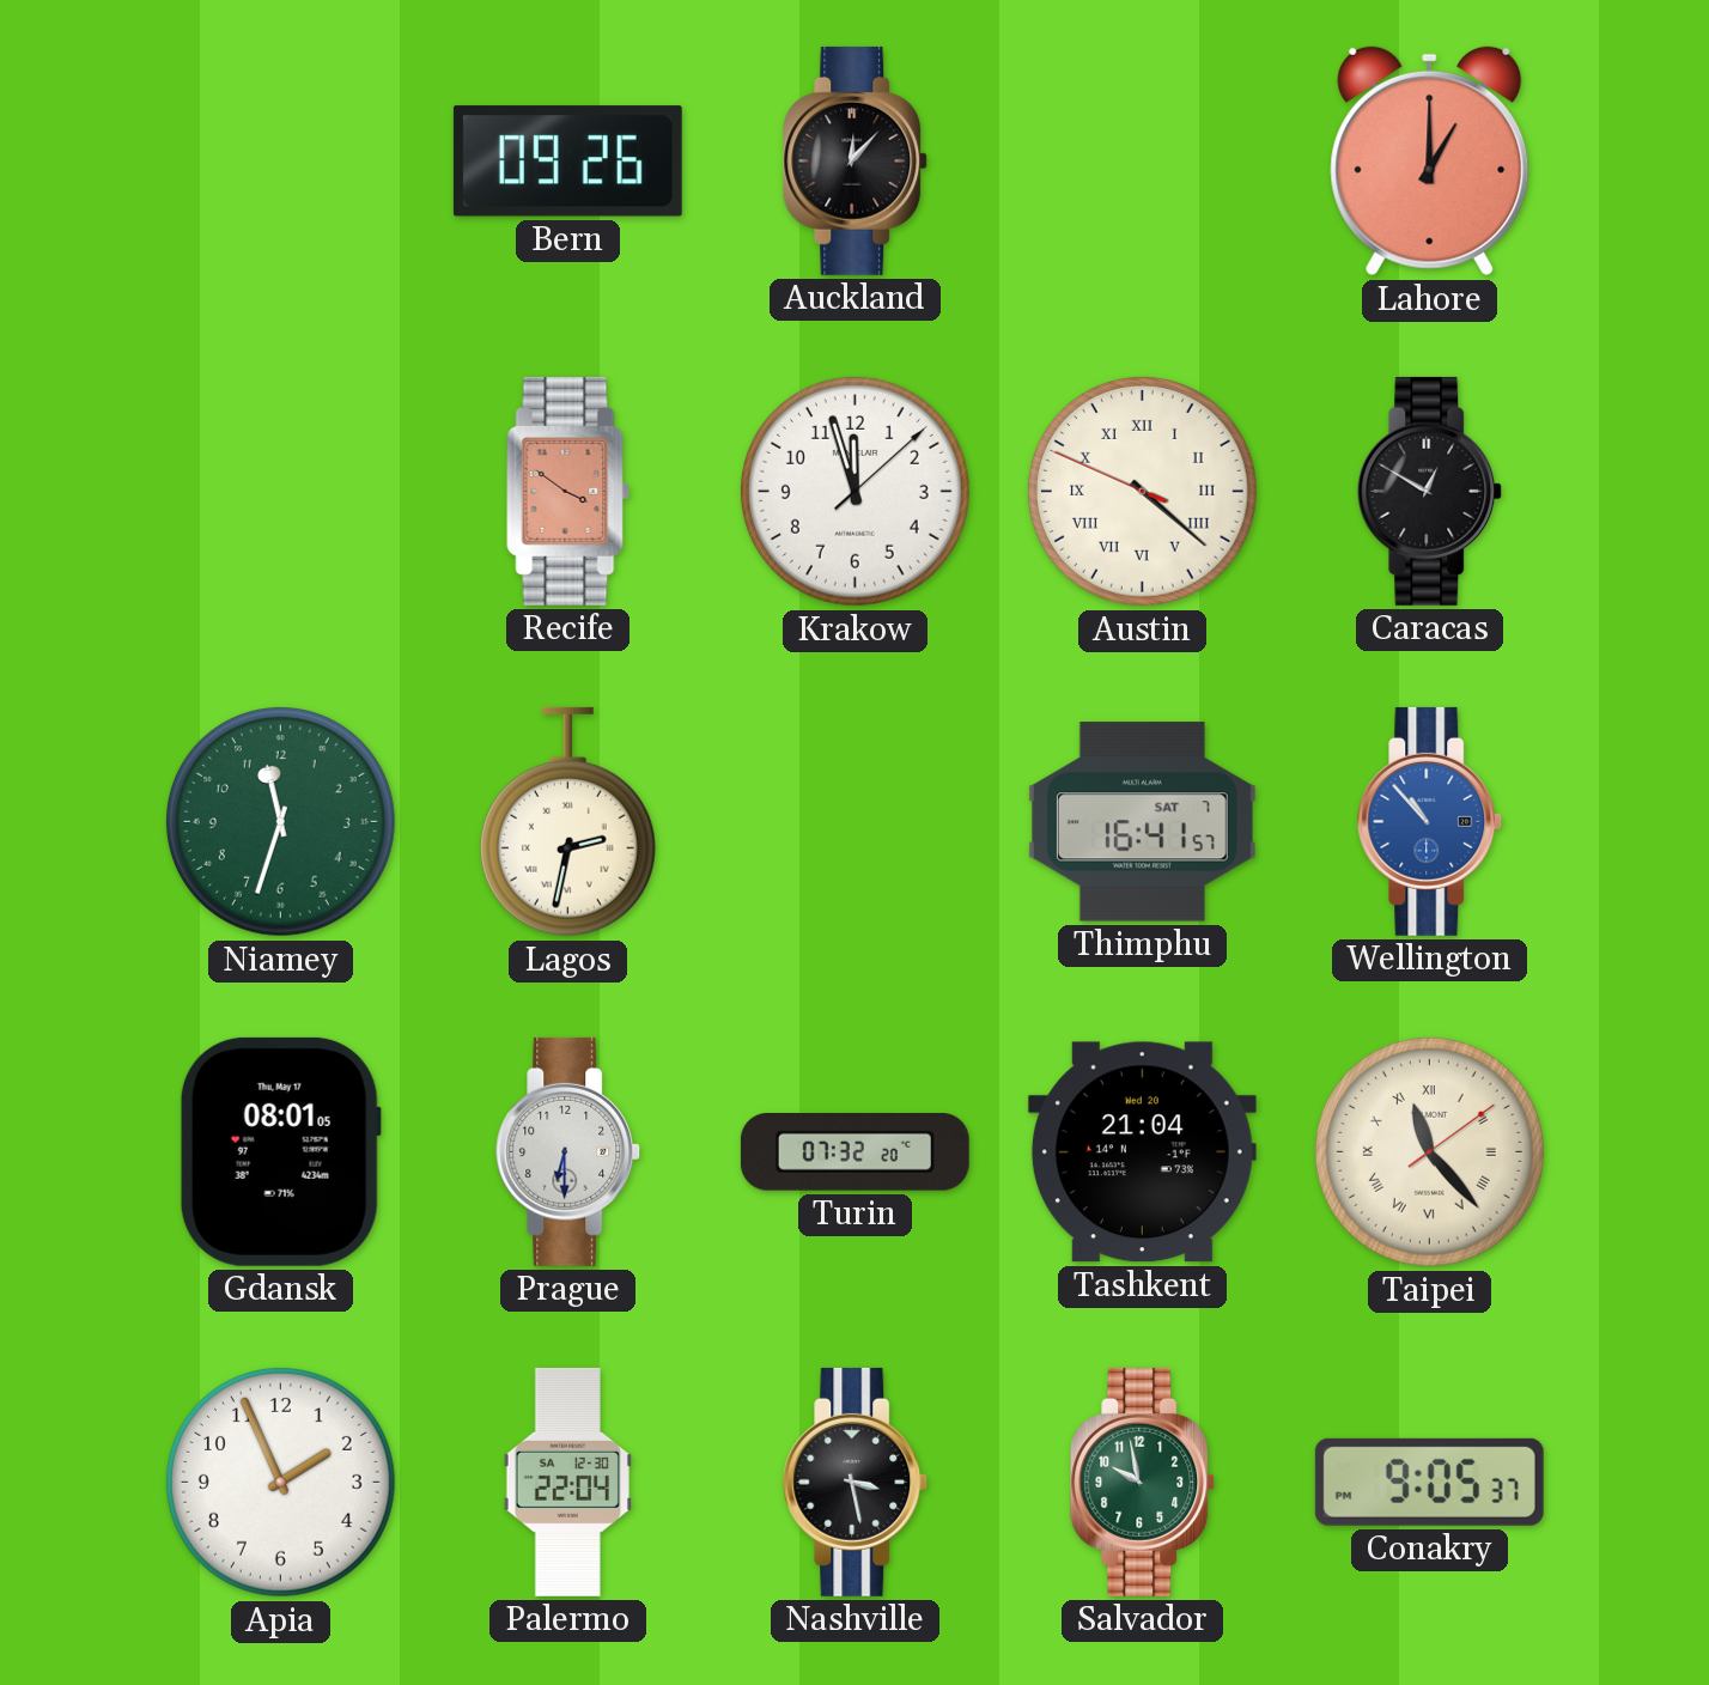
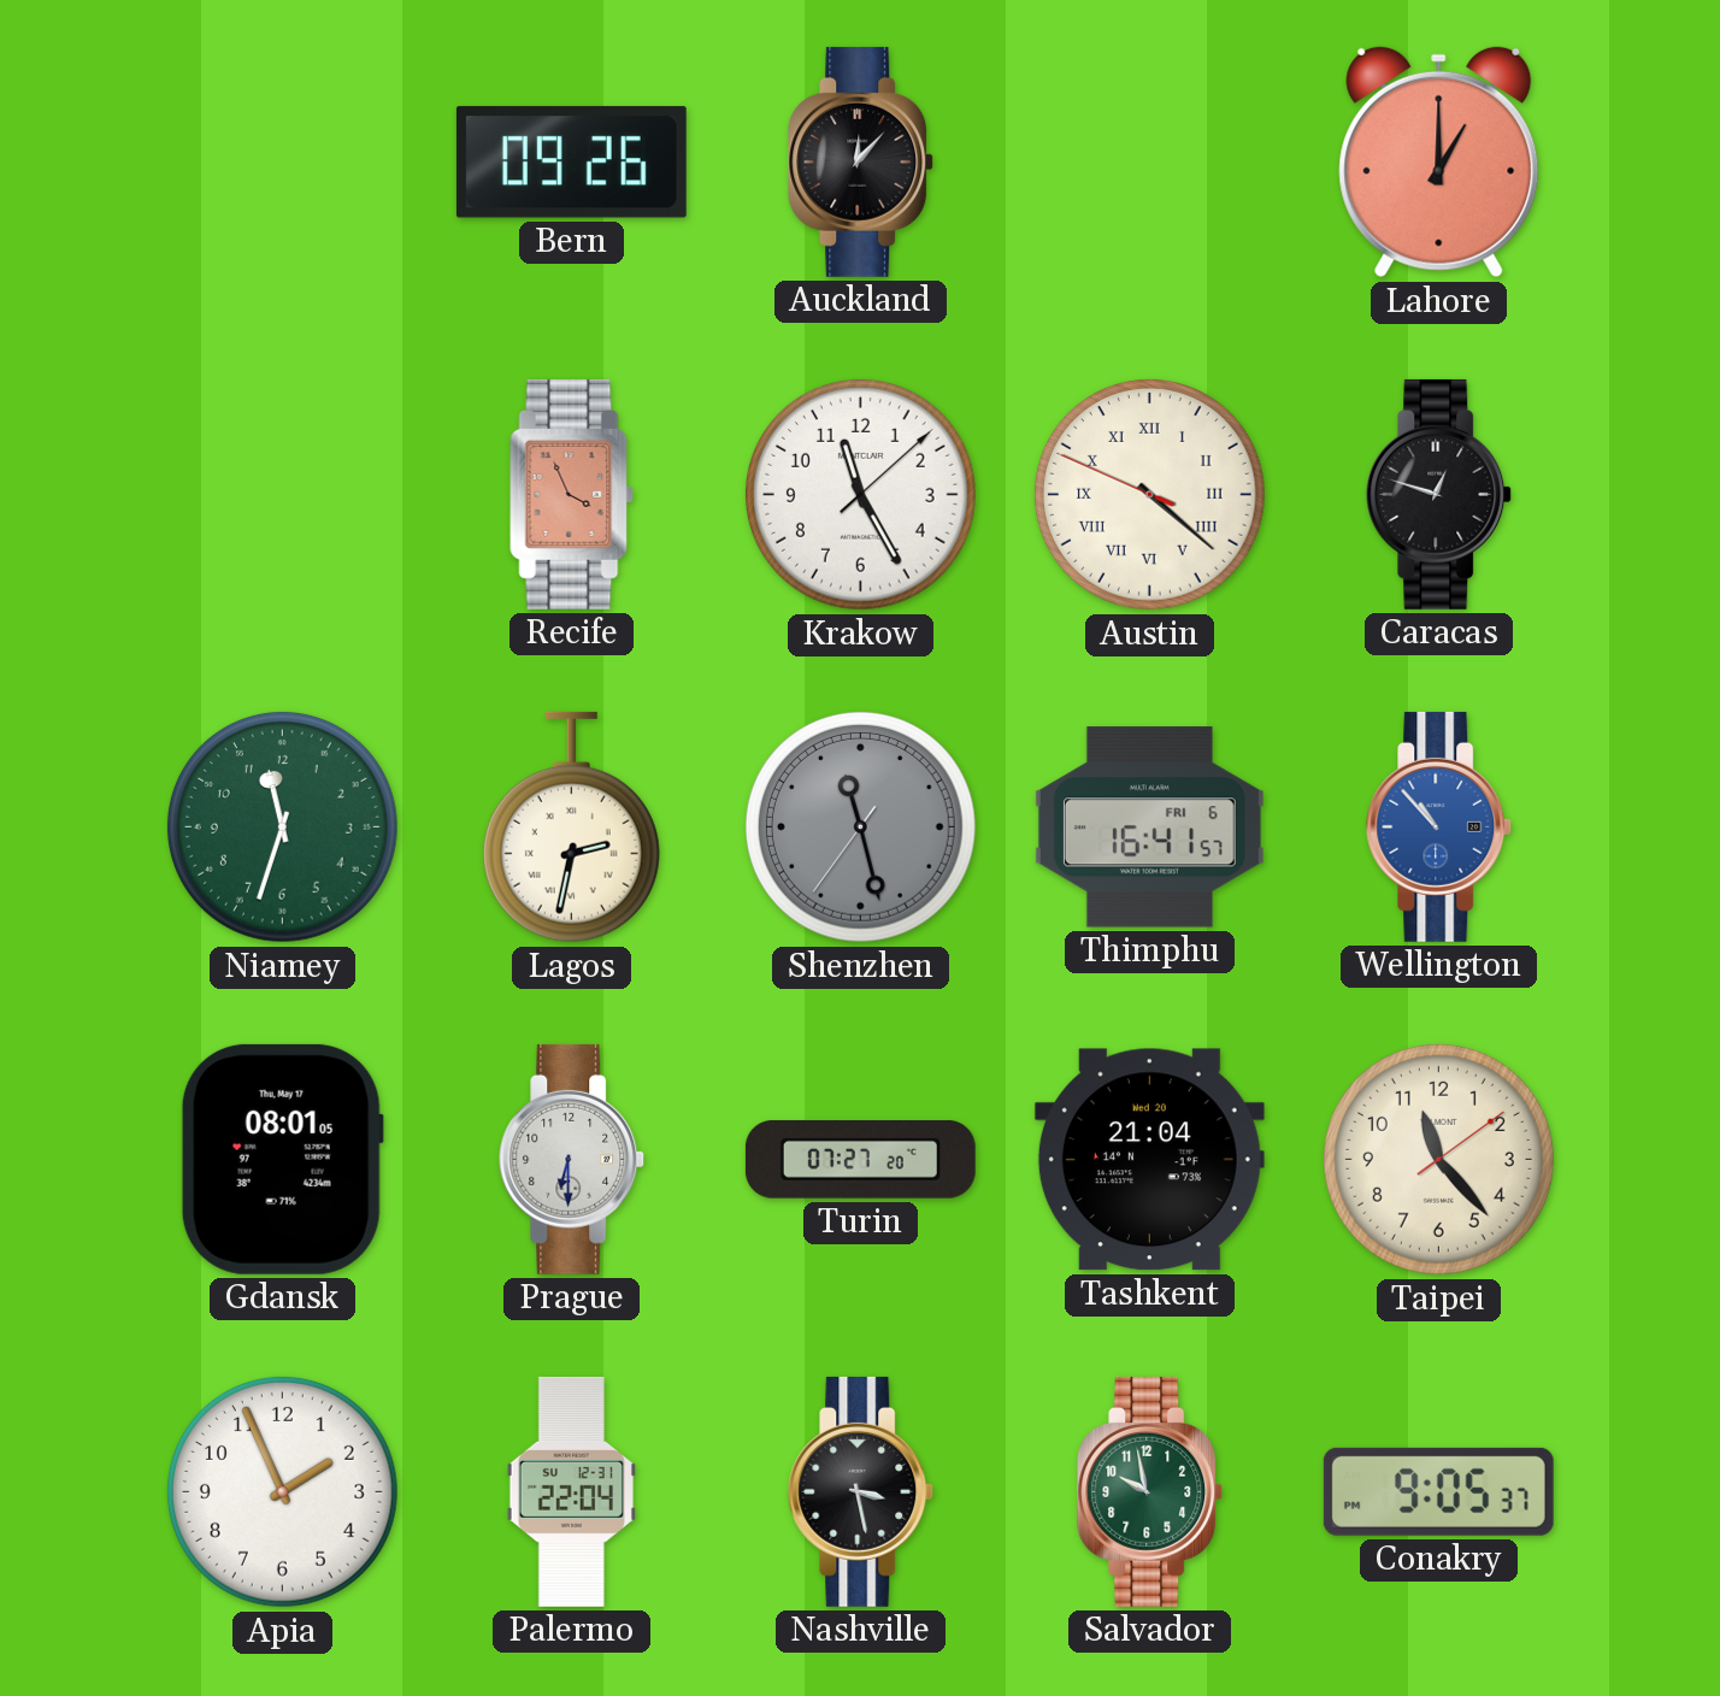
Recife: 3:51 -> 3:56
Krakow: 11:57 -> 11:25
Caracas: 12:50 -> 12:48
Shenzhen: none -> 11:27
Thimphu date: SAT 7 -> FRI 6
Turin: 07:32 -> 07:27
Taipei numerals: Roman -> Arabic
Palermo date: SA 12-30 -> SU 12-31
